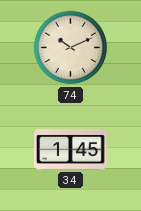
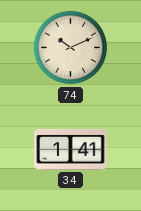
34: 1:45 -> 1:41
